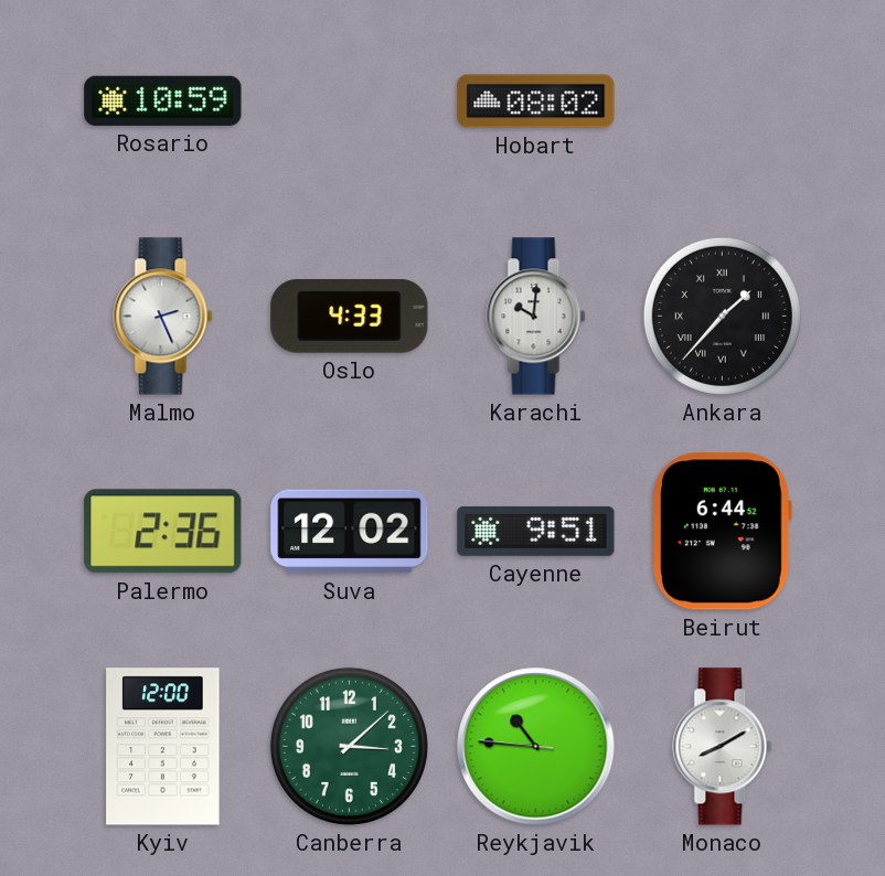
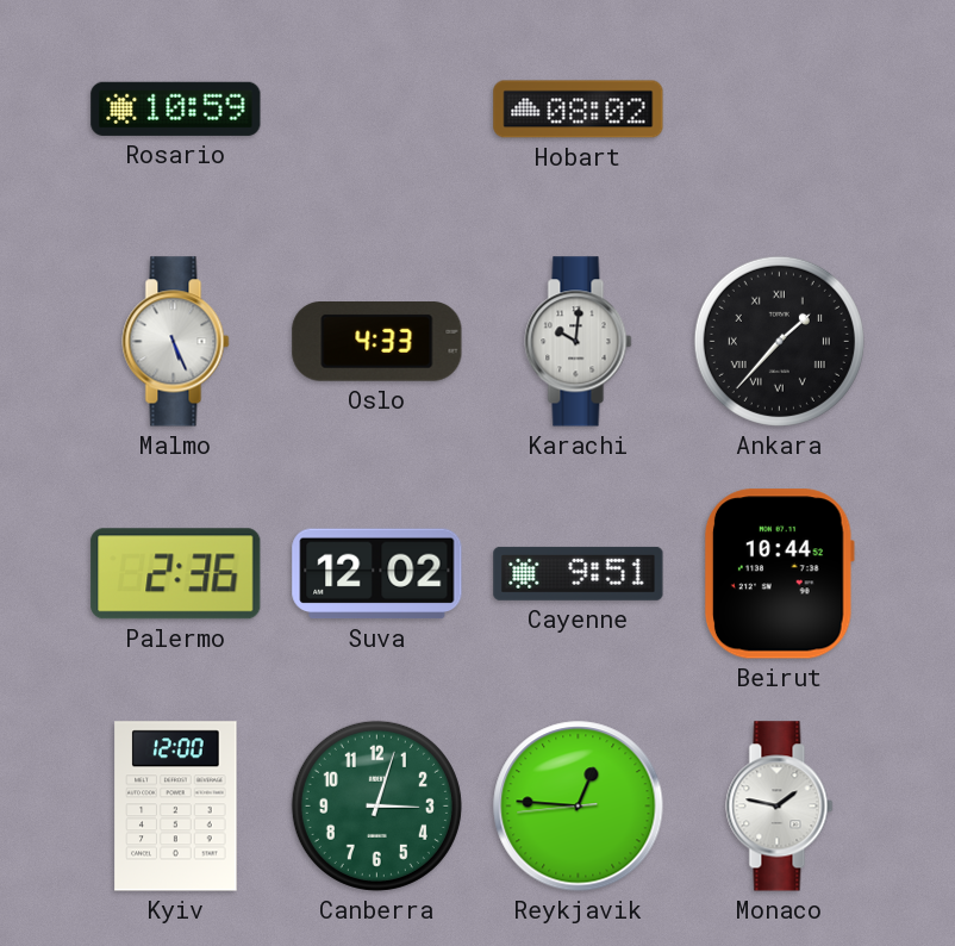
Malmo: 2:26 -> 5:26
Beirut: 6:44 -> 10:44
Canberra: 3:08 -> 3:03
Reykjavik: 10:45 -> 12:45
Monaco: 8:10 -> 1:47
